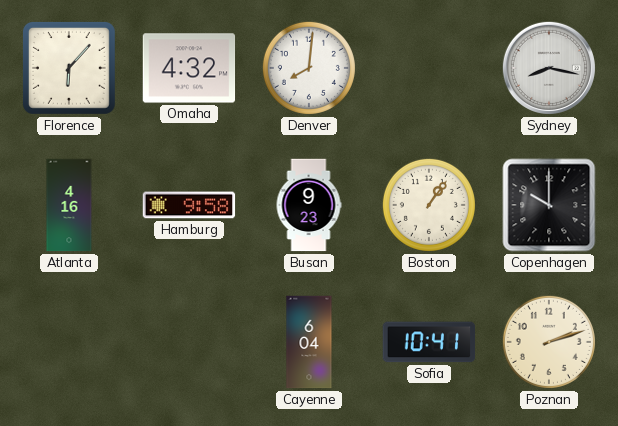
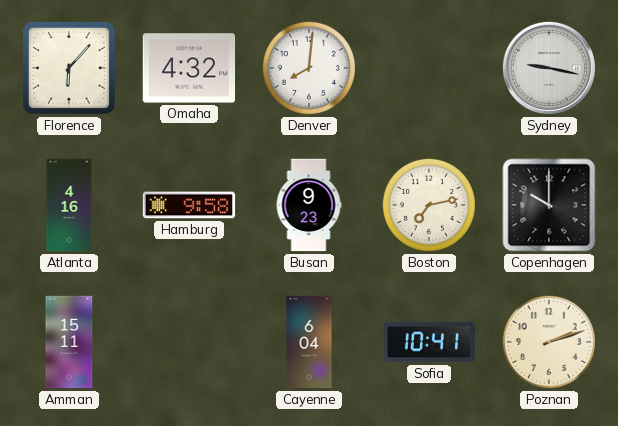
Sydney: 8:17 -> 9:17
Boston: 1:06 -> 7:13
Amman: none -> 15:11
